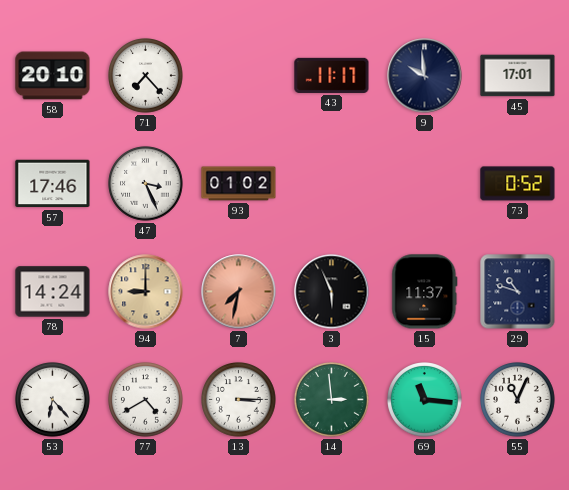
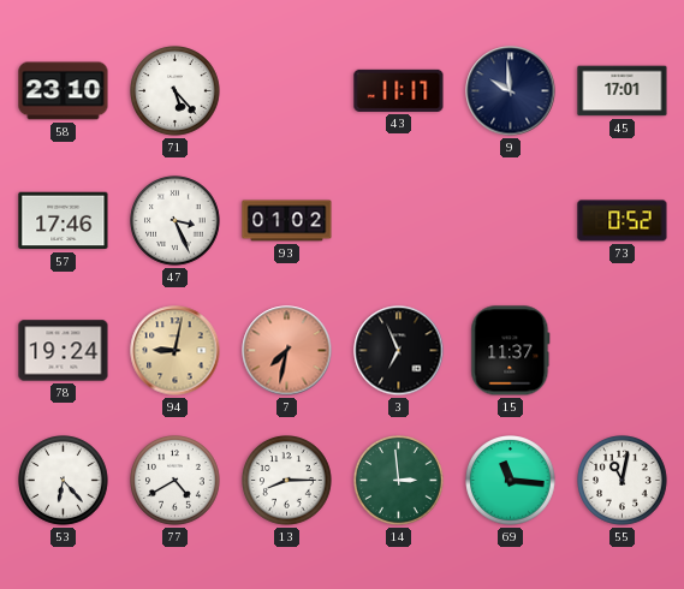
58: 20:10 -> 23:10
71: 7:23 -> 5:23
78: 14:24 -> 19:24
94: 9:00 -> 9:02
3: 5:56 -> 6:56
29: 10:48 -> none
13: 3:15 -> 8:15
55: 11:04 -> 11:02
